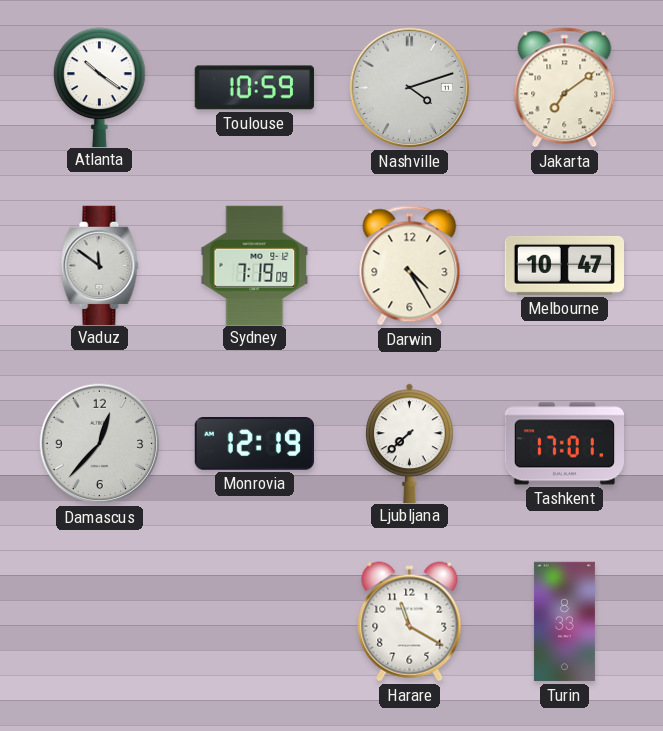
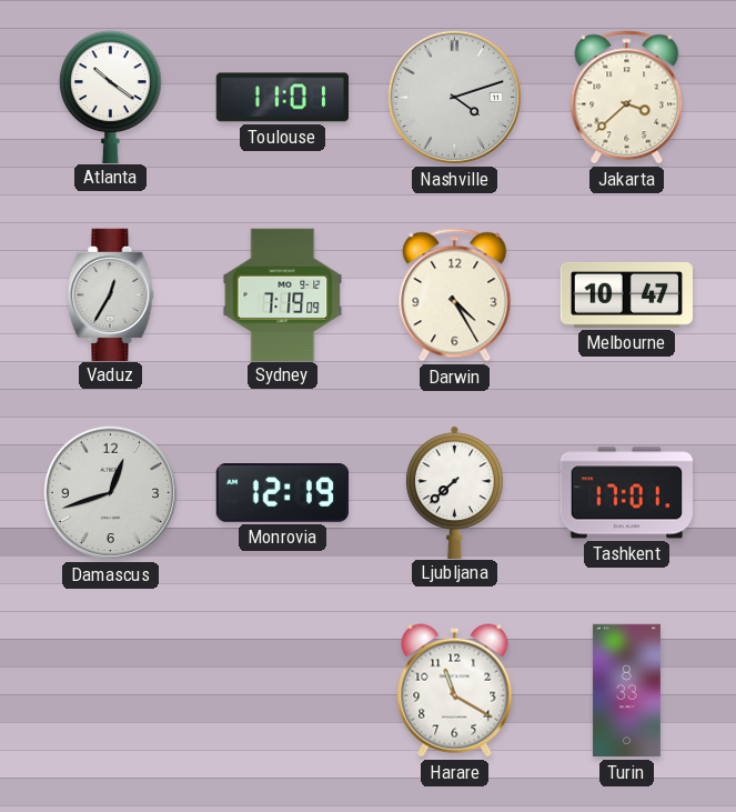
Toulouse: 10:59 -> 11:01
Jakarta: 7:09 -> 3:38
Vaduz: 11:51 -> 12:35
Damascus: 12:37 -> 12:42
